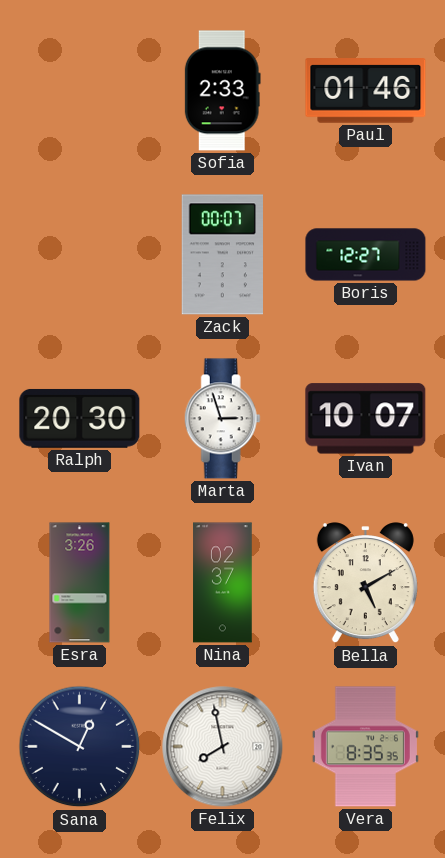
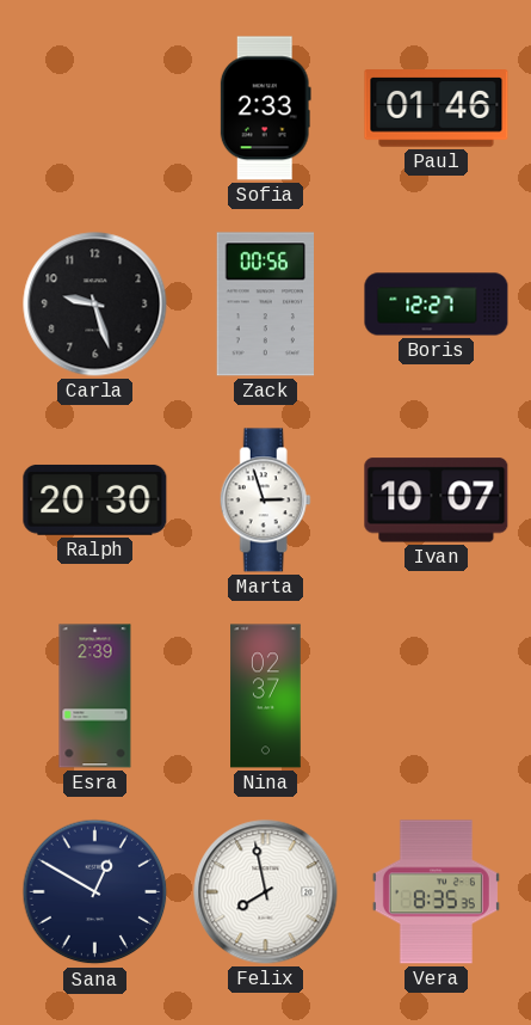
Carla: none -> 9:27
Zack: 00:07 -> 00:56
Esra: 3:26 -> 2:39
Bella: 5:10 -> none
